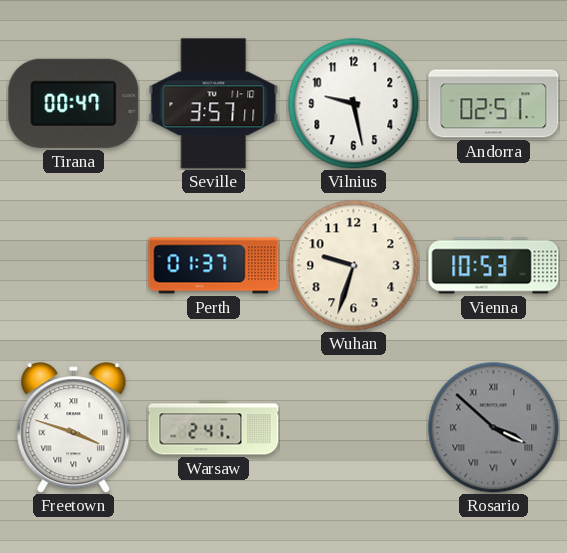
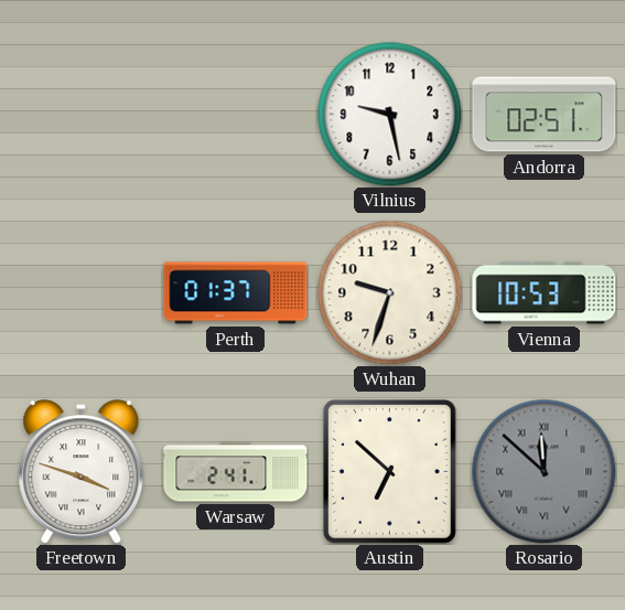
Tirana: 00:47 -> none
Seville: 3:57 -> none
Austin: none -> 6:52
Rosario: 3:52 -> 11:52
